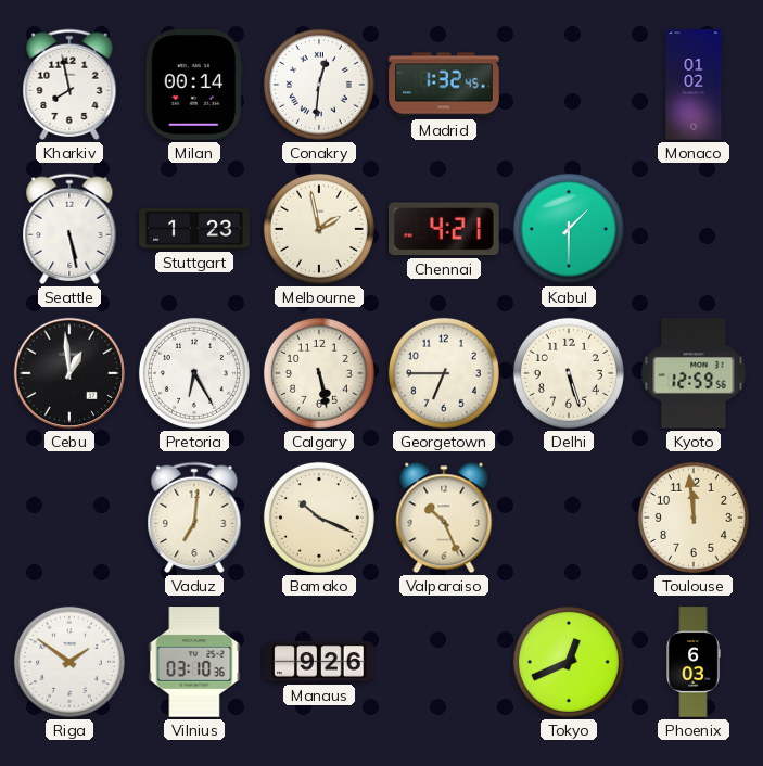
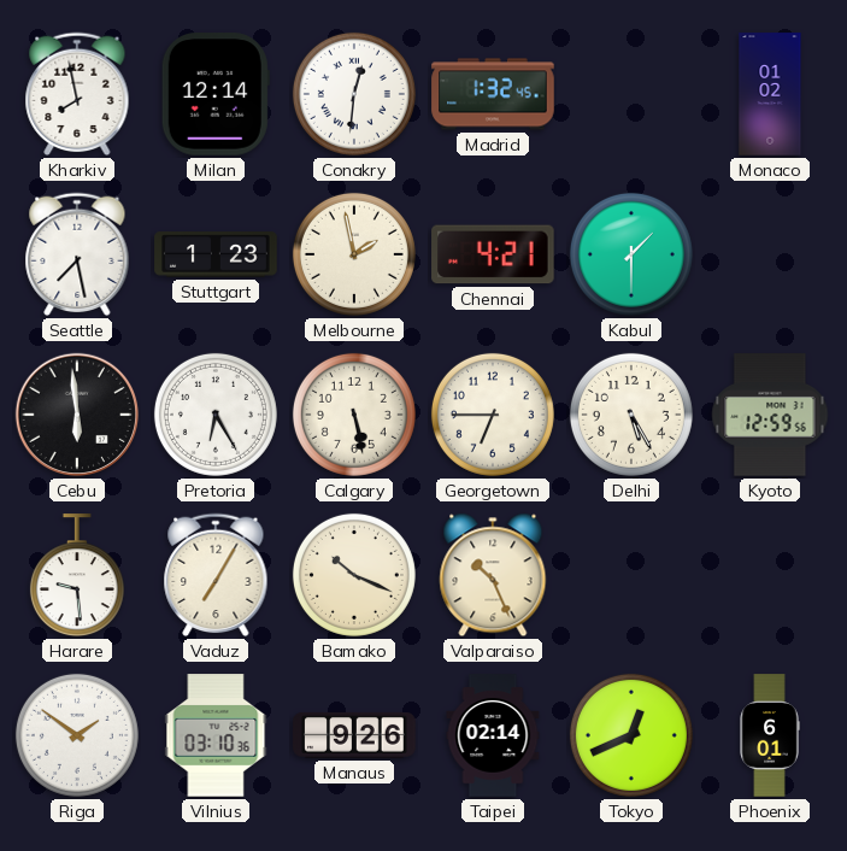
Milan: 00:14 -> 12:14
Seattle: 5:28 -> 7:28
Cebu: 12:59 -> 5:59
Delhi: 5:27 -> 5:25
Harare: none -> 9:29
Vaduz: 7:01 -> 7:05
Toulouse: 11:59 -> none
Taipei: none -> 02:14
Phoenix: 6:03 -> 6:01
